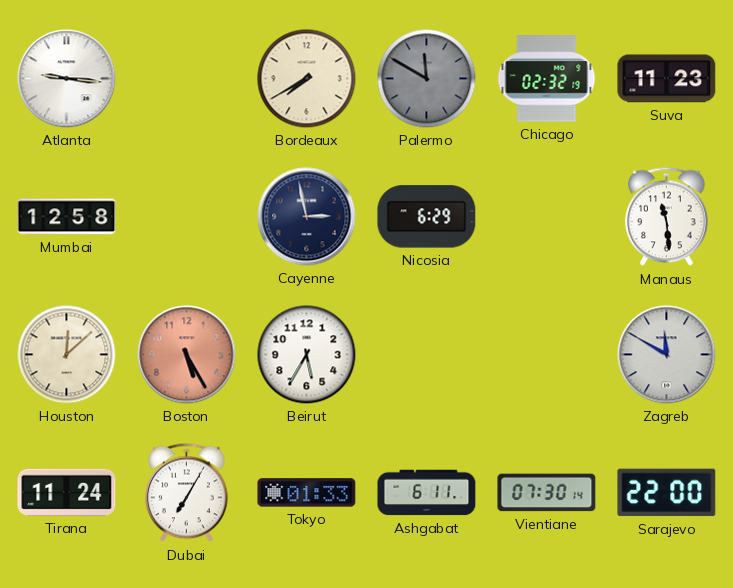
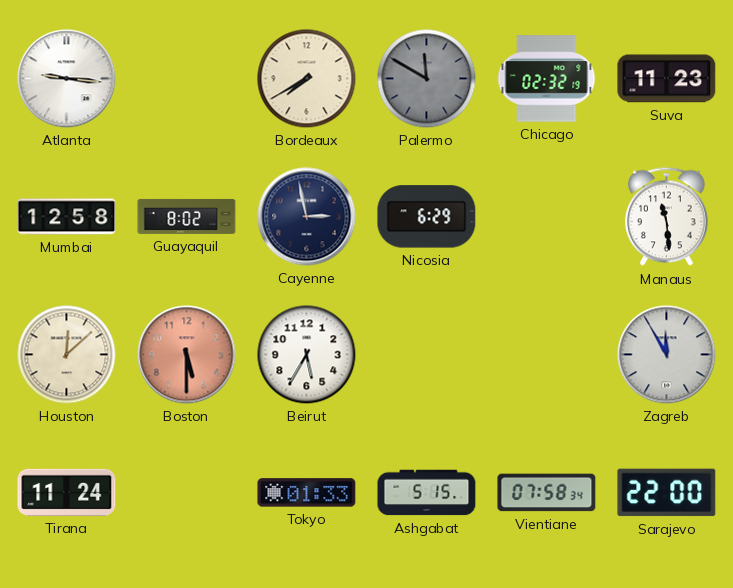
Guayaquil: none -> 8:02
Boston: 5:25 -> 5:30
Zagreb: 11:50 -> 11:55
Dubai: 7:05 -> none
Ashgabat: 6:11 -> 5:15
Vientiane: 07:30 -> 07:58
